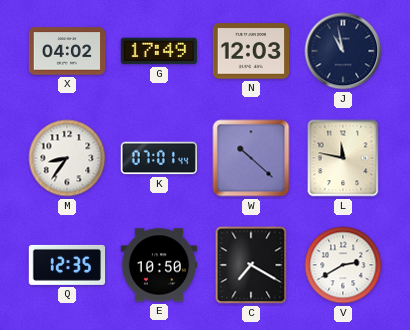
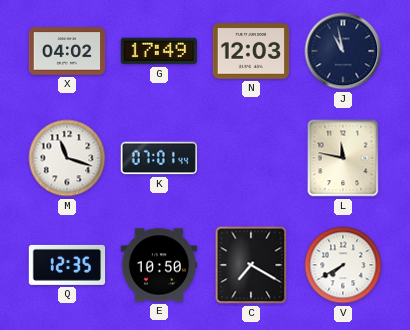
M: 8:36 -> 11:18
W: 10:22 -> none
V: 2:40 -> 7:40
